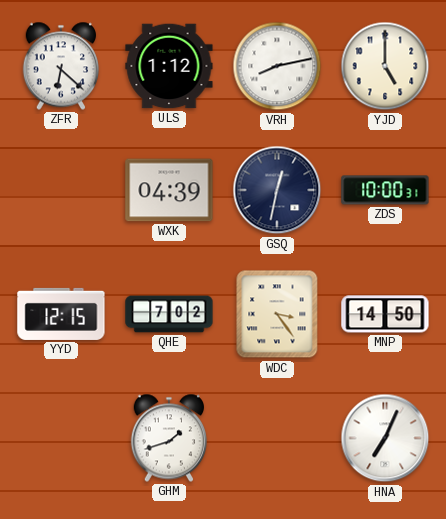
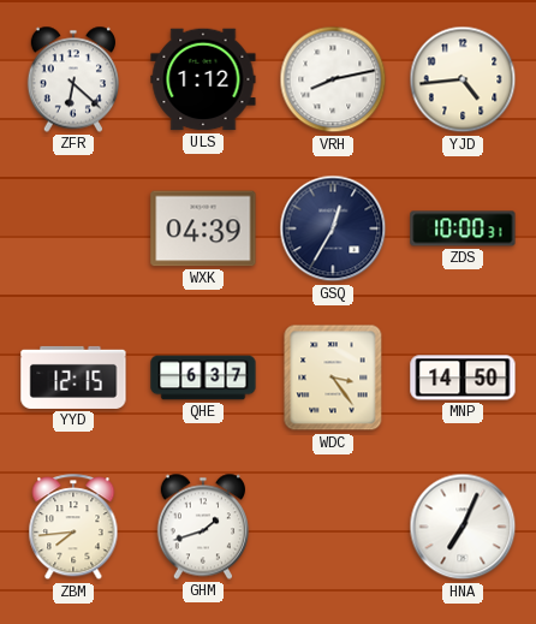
YJD: 5:00 -> 4:44
GSQ: 12:32 -> 12:35
QHE: 7:02 -> 6:37
ZBM: none -> 7:44
